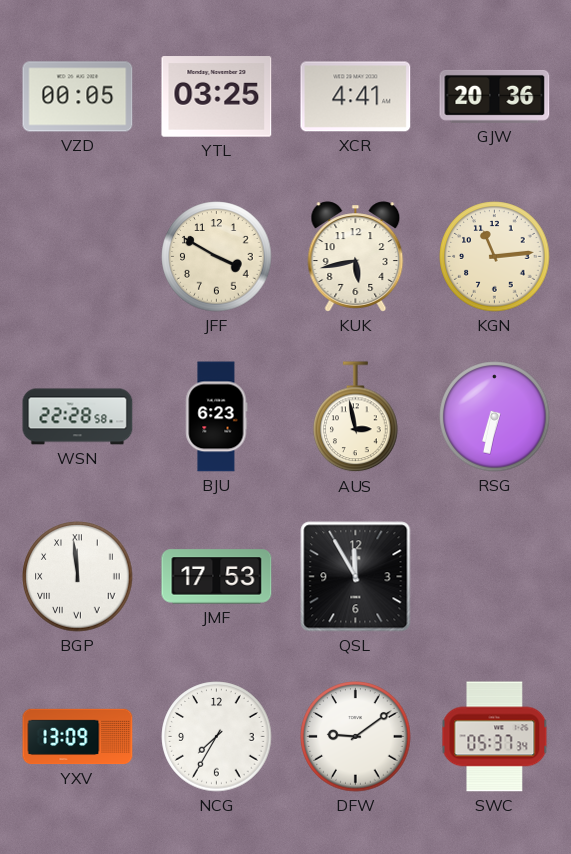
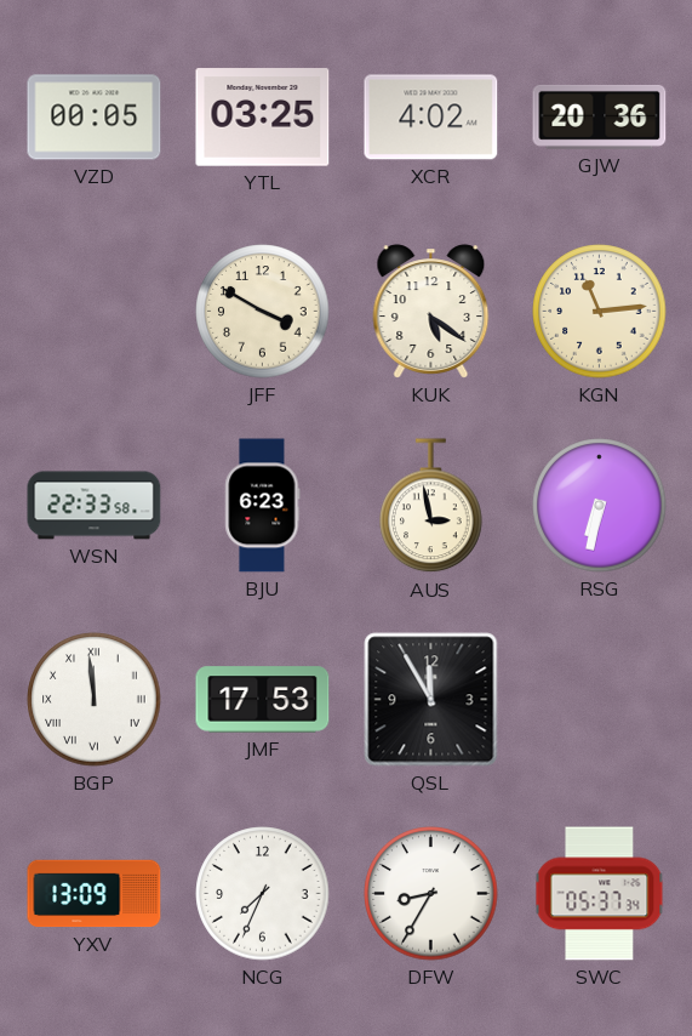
XCR: 4:41 -> 4:02
KUK: 5:43 -> 5:21
WSN: 22:28 -> 22:33
NCG: 7:35 -> 7:34
DFW: 9:09 -> 8:35
